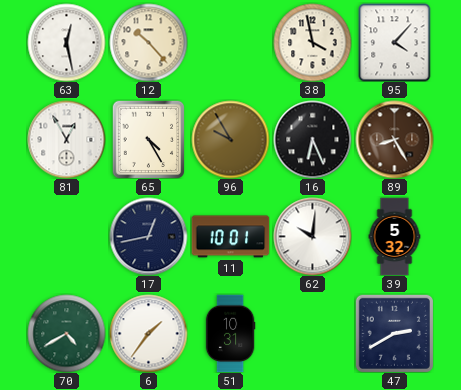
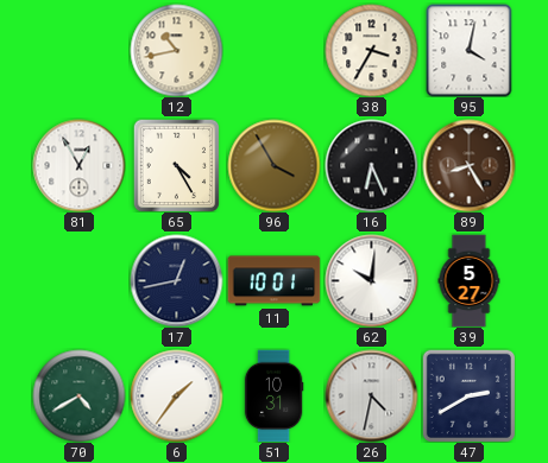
63: 12:28 -> none
12: 10:23 -> 10:43
38: 3:58 -> 3:35
95: 4:07 -> 4:02
96: 9:55 -> 3:55
39: 5:32 -> 5:27
26: none -> 4:32
